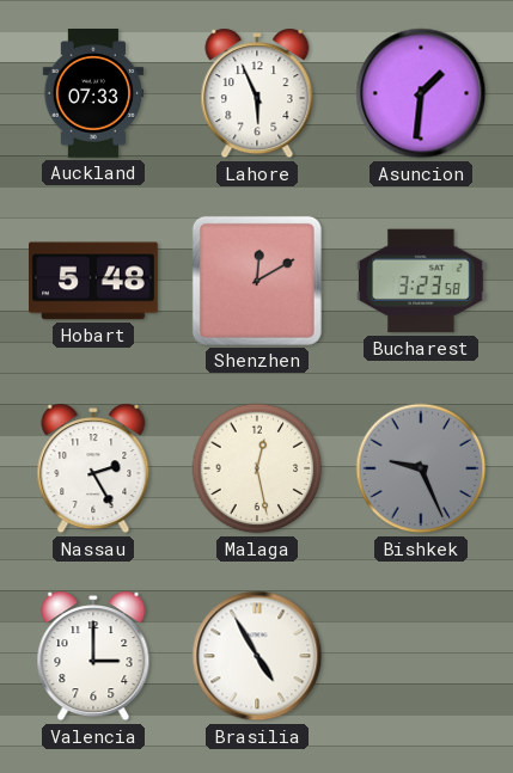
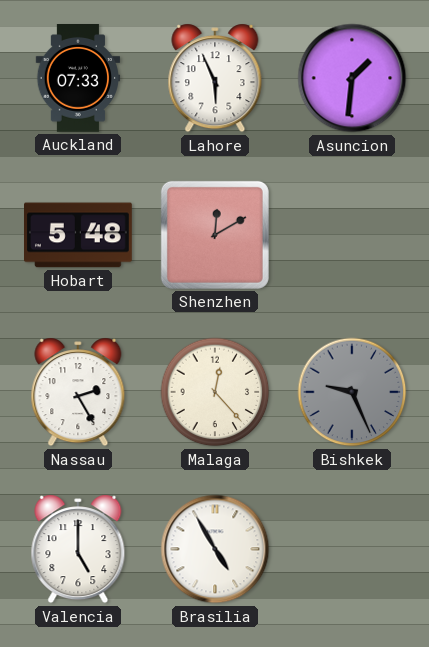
Bucharest: 3:23 -> none
Malaga: 12:28 -> 12:23
Valencia: 3:00 -> 5:00
